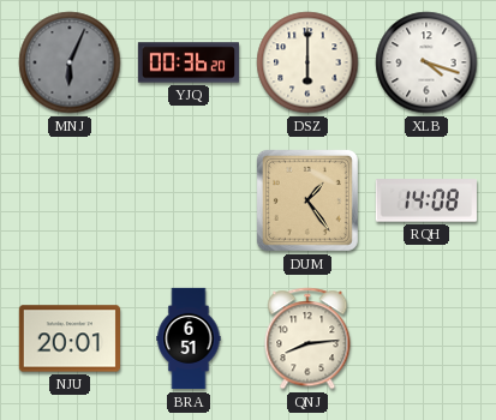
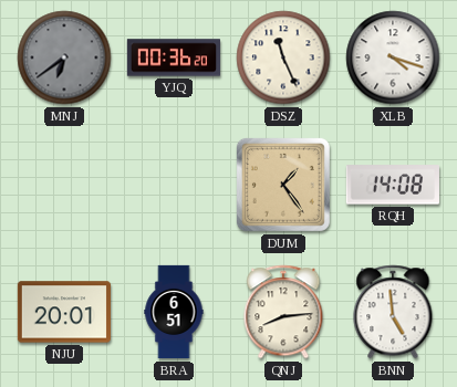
MNJ: 6:04 -> 6:39
DSZ: 6:00 -> 11:26
BNN: none -> 4:59
